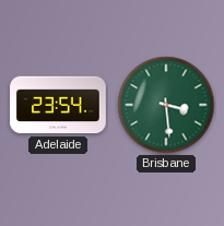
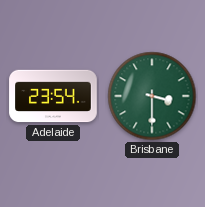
Brisbane: 3:29 -> 3:30
